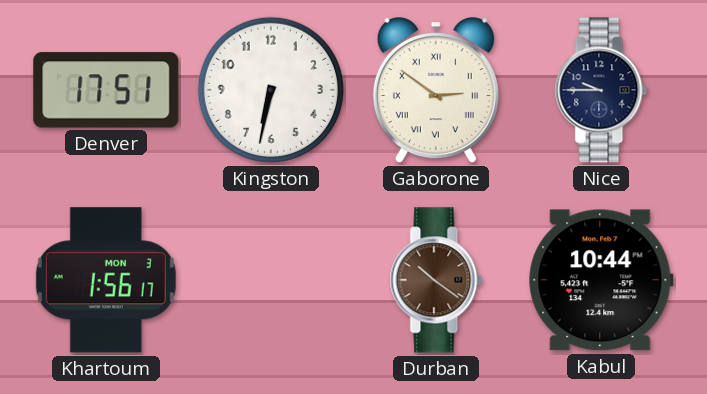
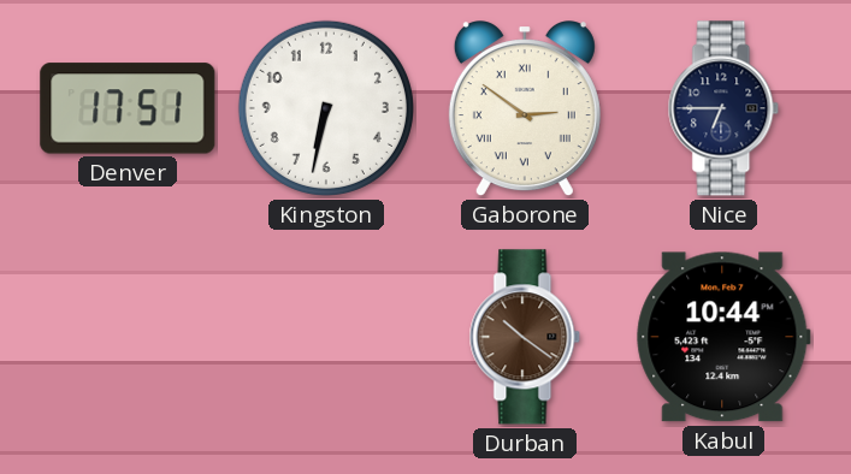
Nice: 9:45 -> 6:45
Khartoum: 1:56 -> none
